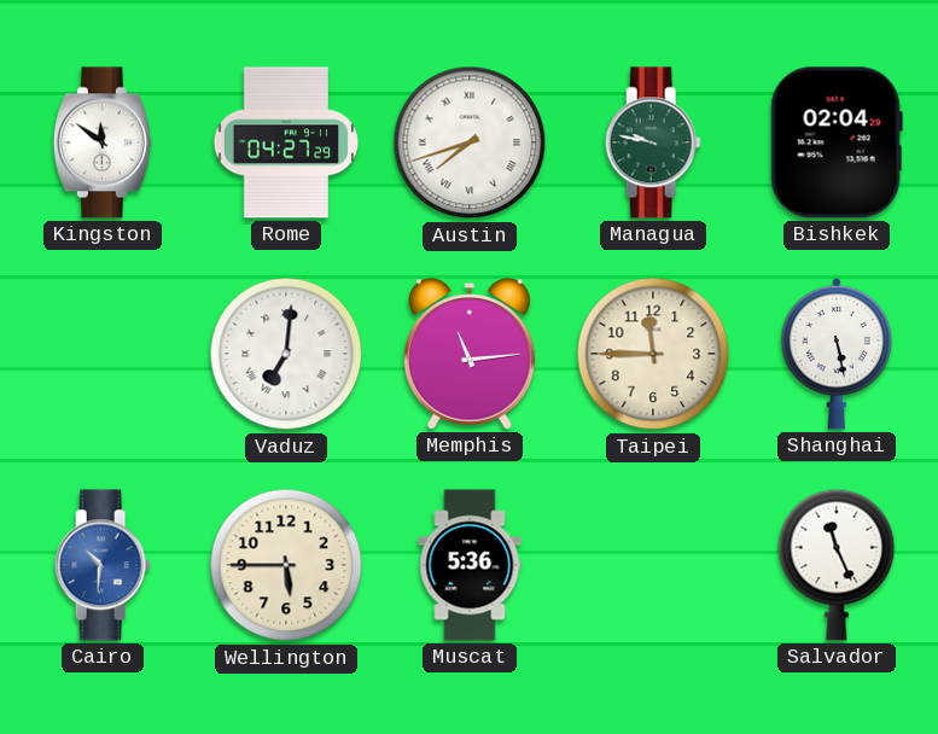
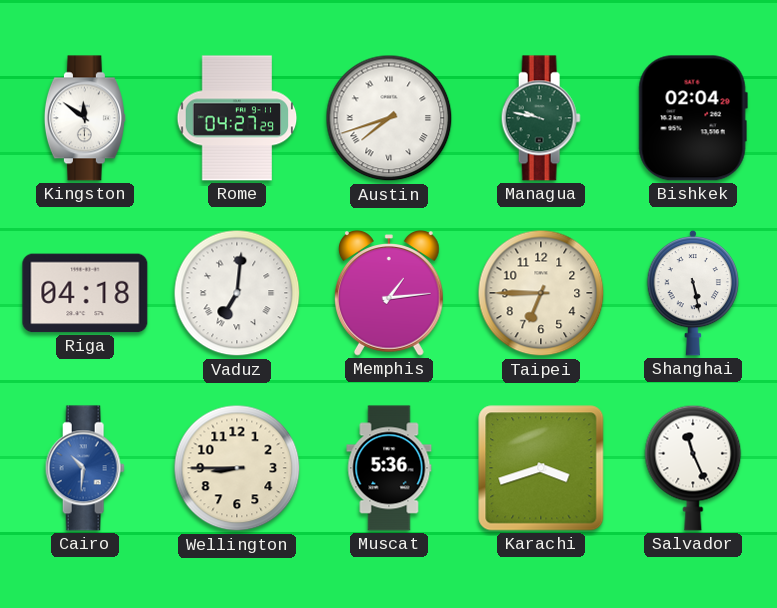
Riga: none -> 04:18
Memphis: 11:14 -> 1:14
Taipei: 11:45 -> 6:45
Wellington: 5:45 -> 8:45
Karachi: none -> 3:42
